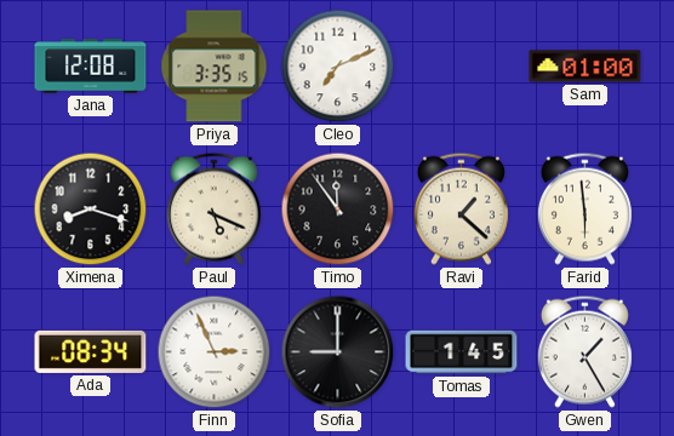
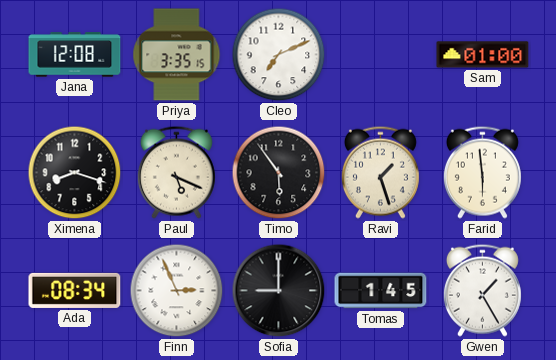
Timo: 11:54 -> 5:54
Ravi: 1:22 -> 1:27
